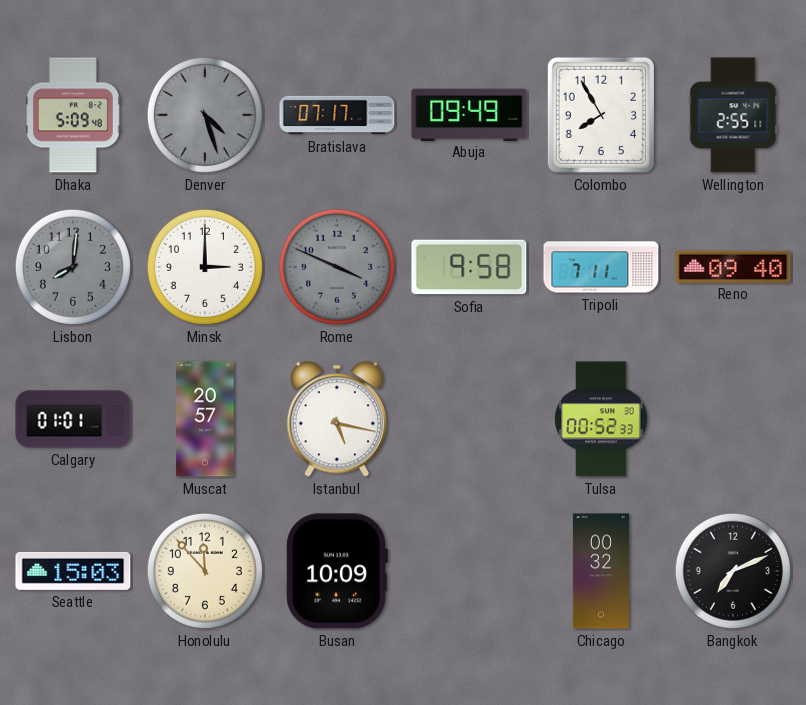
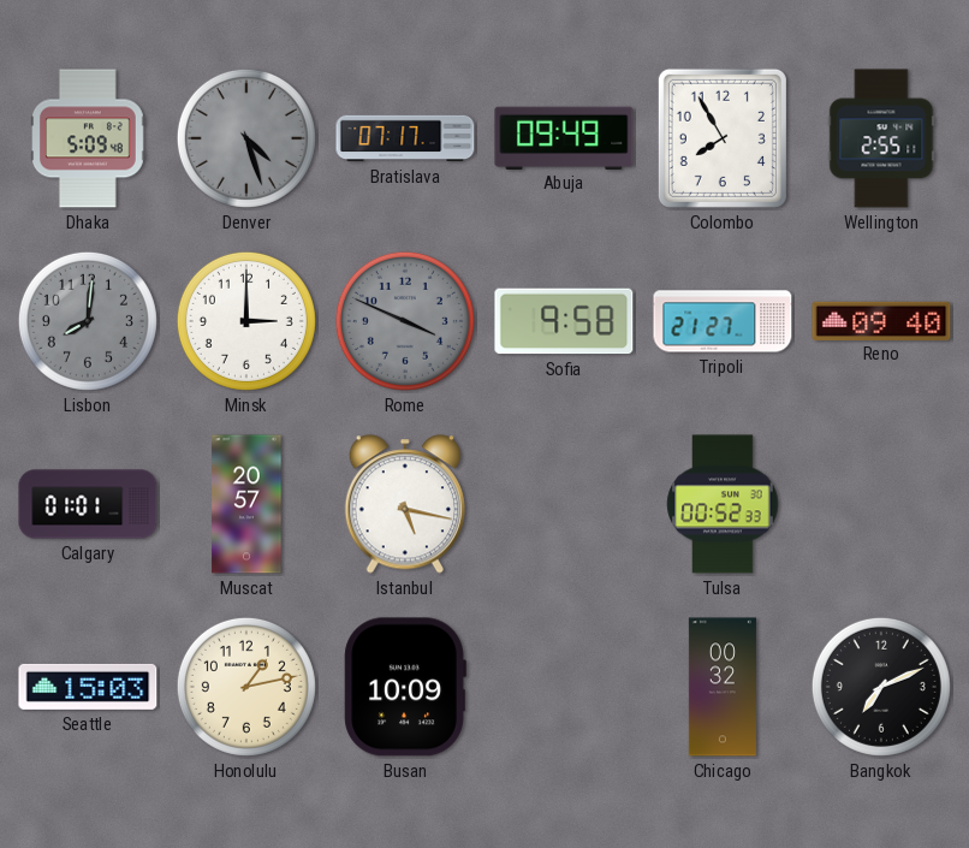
Tripoli: 7:11 -> 21:27
Honolulu: 11:53 -> 1:13
